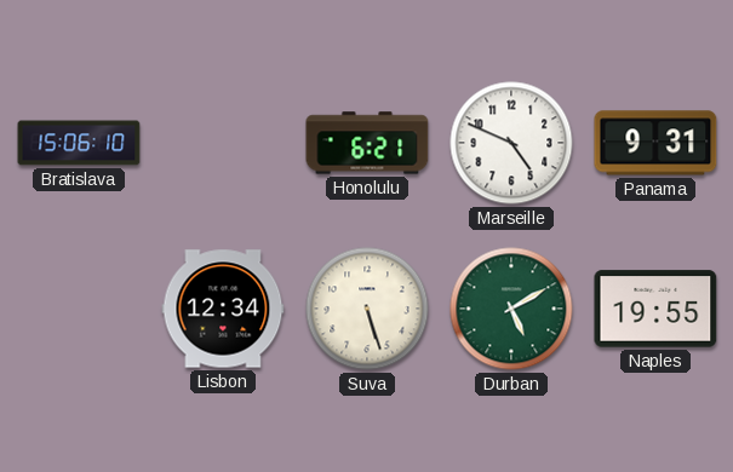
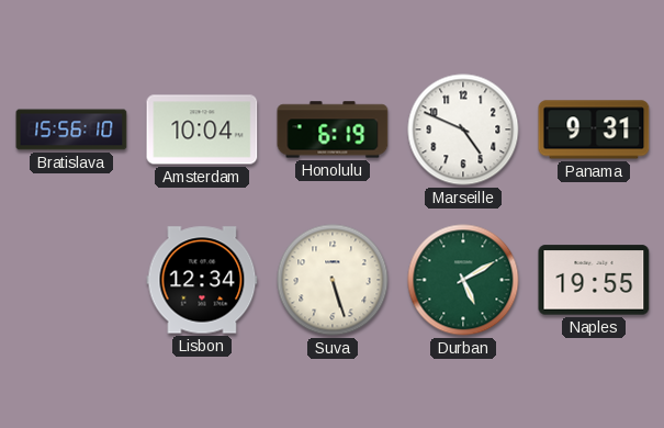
Bratislava: 15:06 -> 15:56
Amsterdam: none -> 10:04
Honolulu: 6:21 -> 6:19
